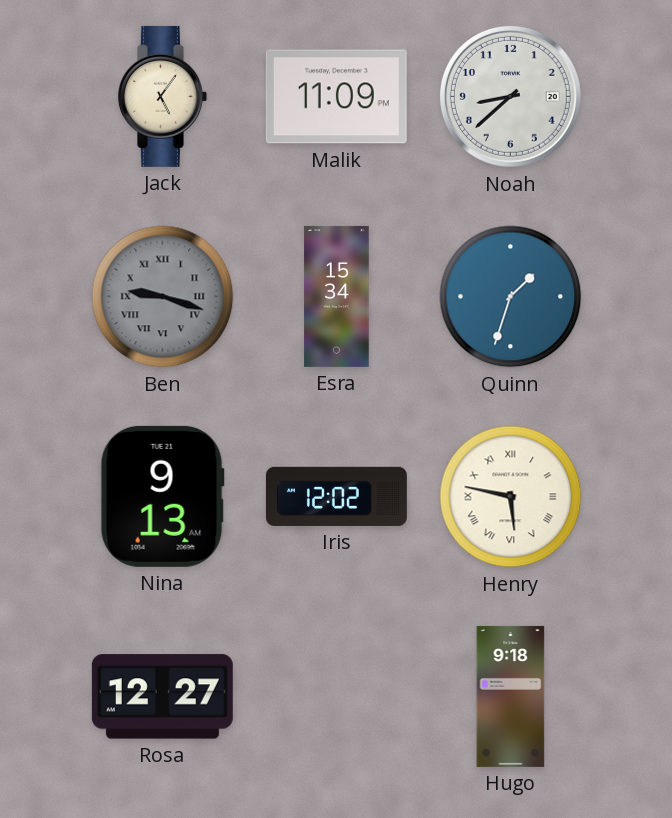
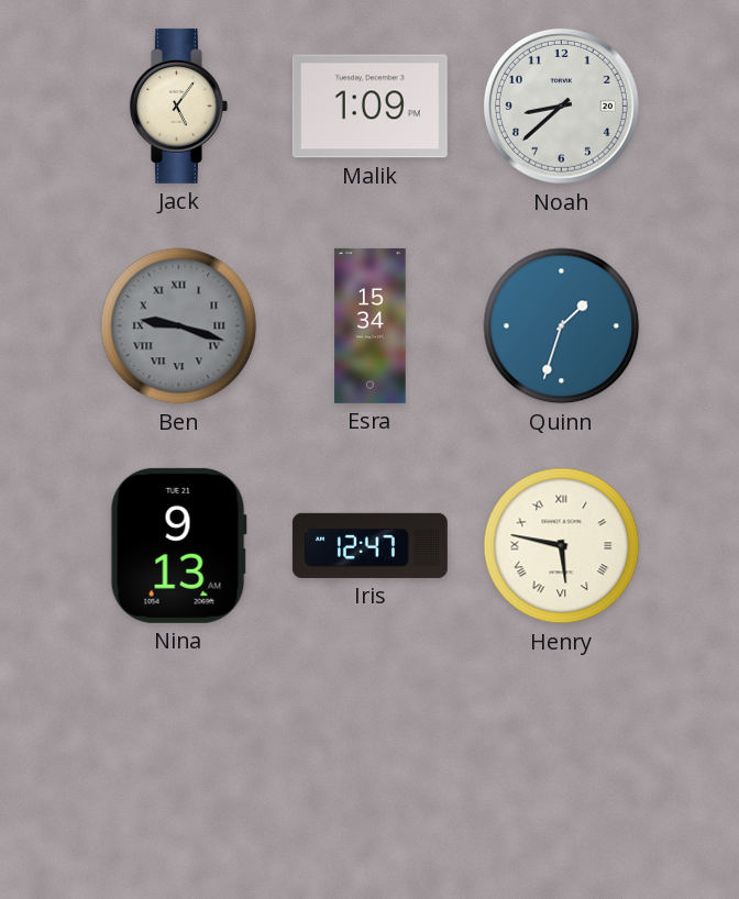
Malik: 11:09 -> 1:09
Iris: 12:02 -> 12:47
Rosa: 12:27 -> none
Hugo: 9:18 -> none
